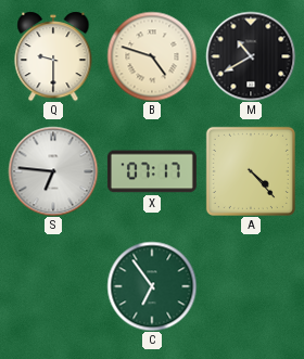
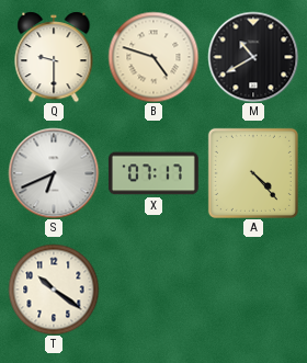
S: 6:46 -> 6:41
T: none -> 10:21
C: 6:54 -> none
